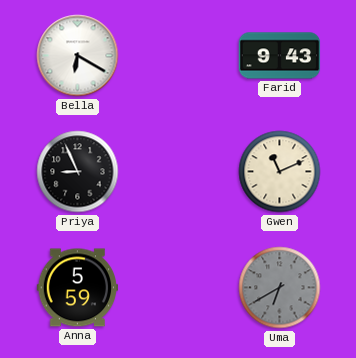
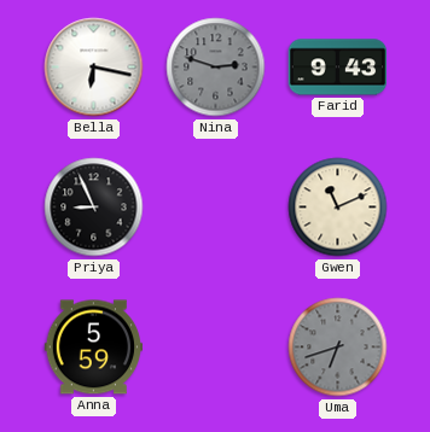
Bella: 6:20 -> 6:17
Nina: none -> 2:48
Uma: 6:40 -> 6:42
